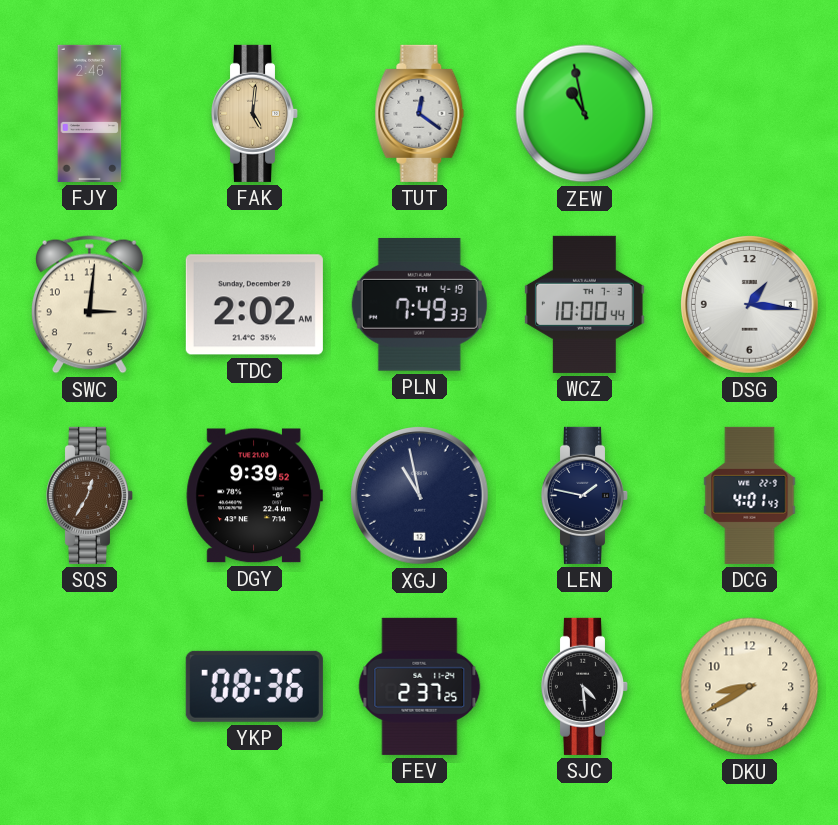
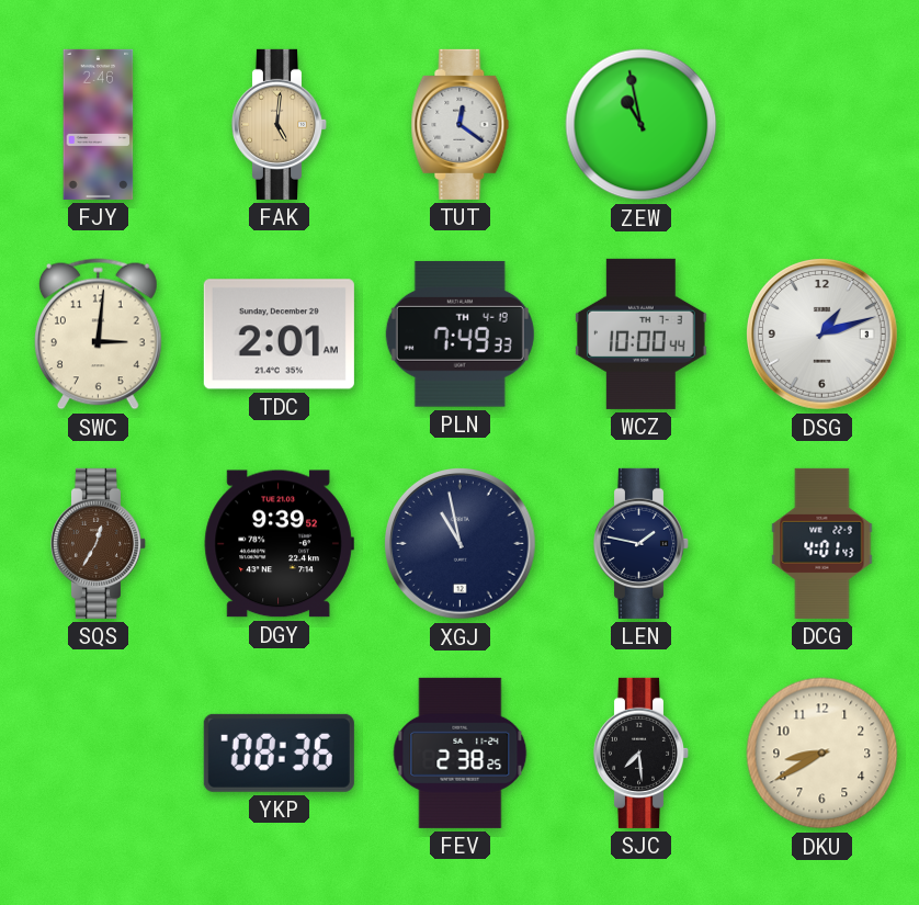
TDC: 2:02 -> 2:01
DSG: 1:16 -> 1:12
FEV: 2:37 -> 2:38
SJC: 4:29 -> 7:29
